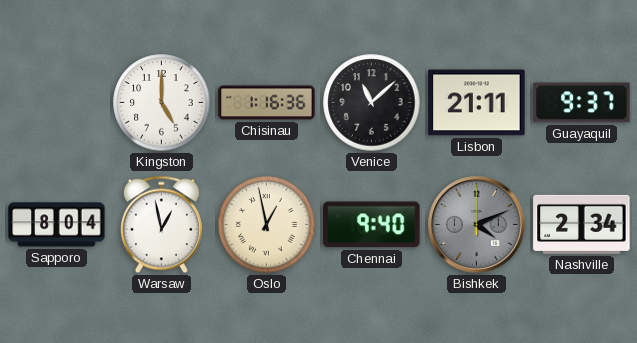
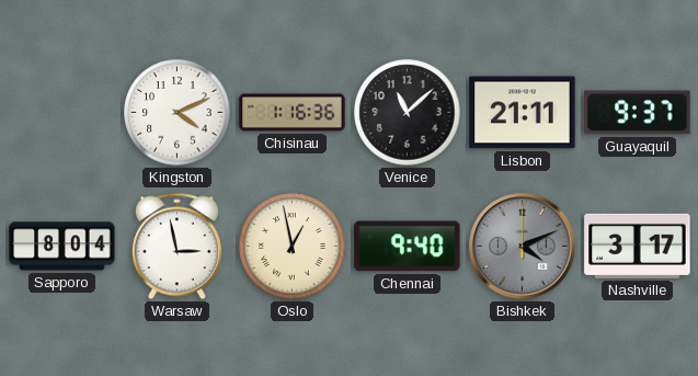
Kingston: 5:00 -> 4:11
Warsaw: 12:58 -> 2:58
Nashville: 2:34 -> 3:17
